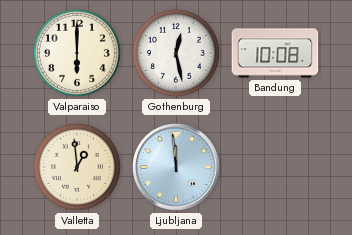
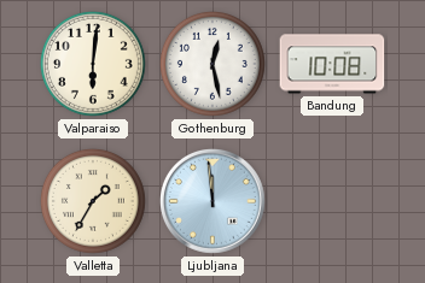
Valparaiso: 6:00 -> 6:01
Valletta: 12:59 -> 1:35
